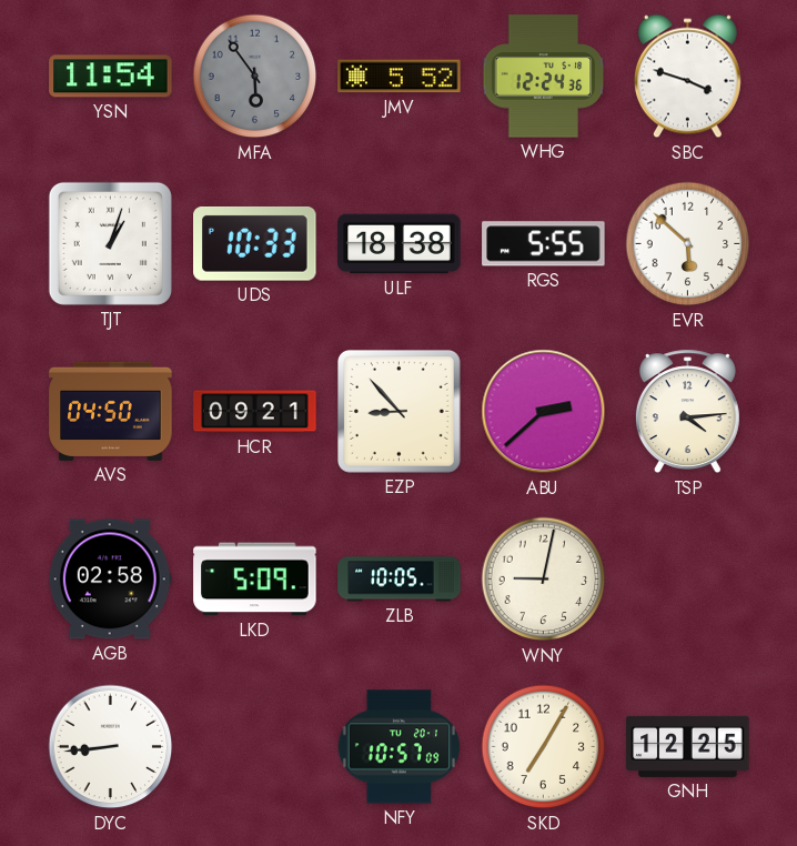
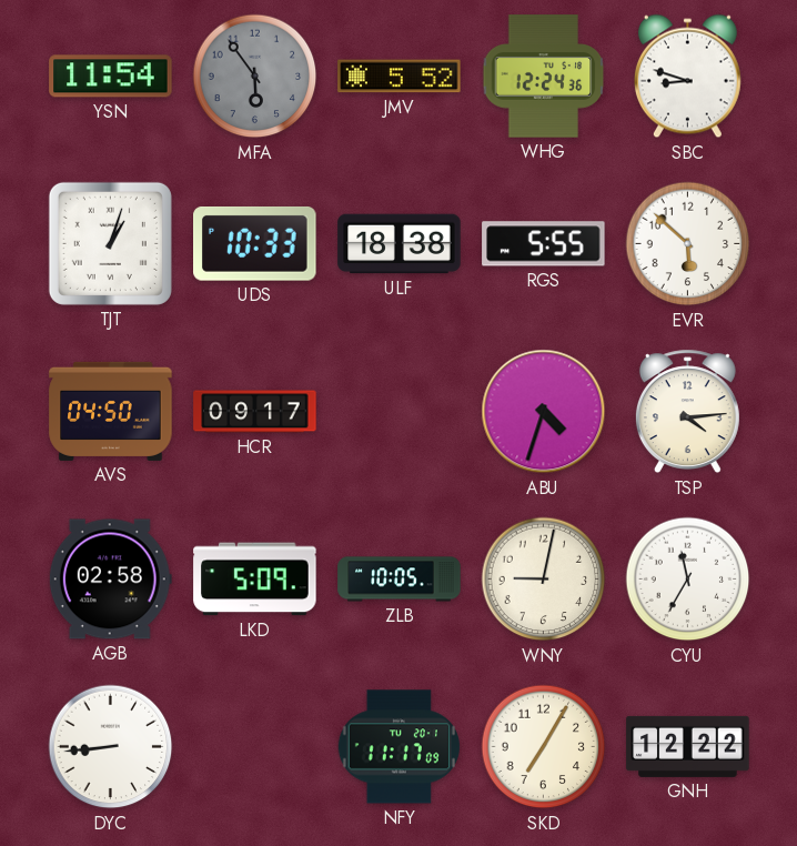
SBC: 3:48 -> 8:48
HCR: 09:21 -> 09:17
EZP: 8:53 -> none
ABU: 2:38 -> 4:33
CYU: none -> 11:35
NFY: 10:57 -> 11:17
GNH: 12:25 -> 12:22
